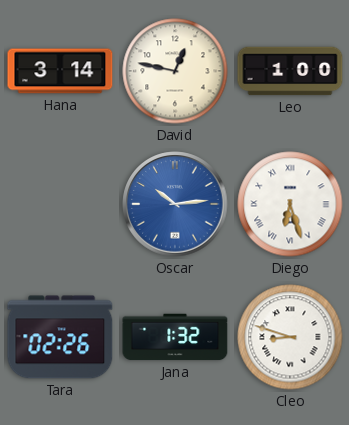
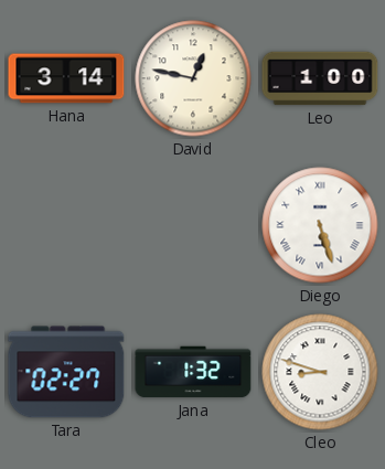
Oscar: 10:14 -> none
Diego: 6:27 -> 5:27
Tara: 02:26 -> 02:27
